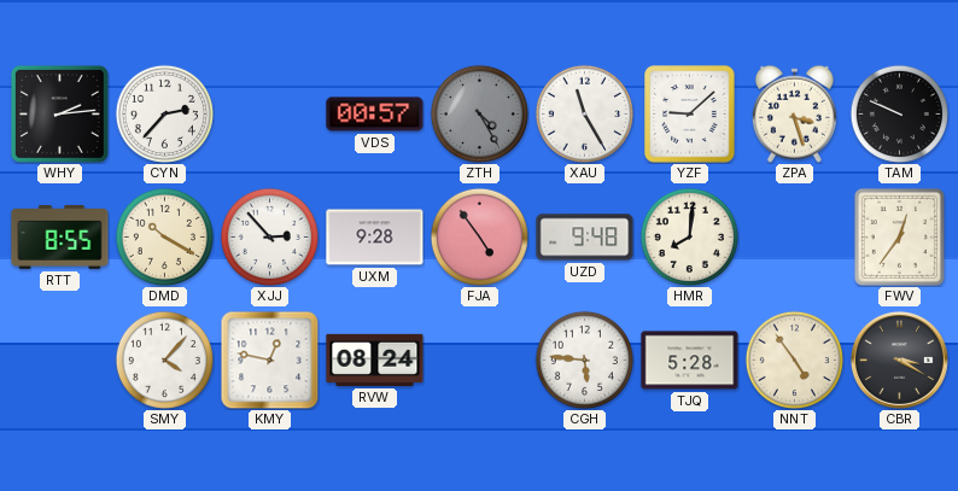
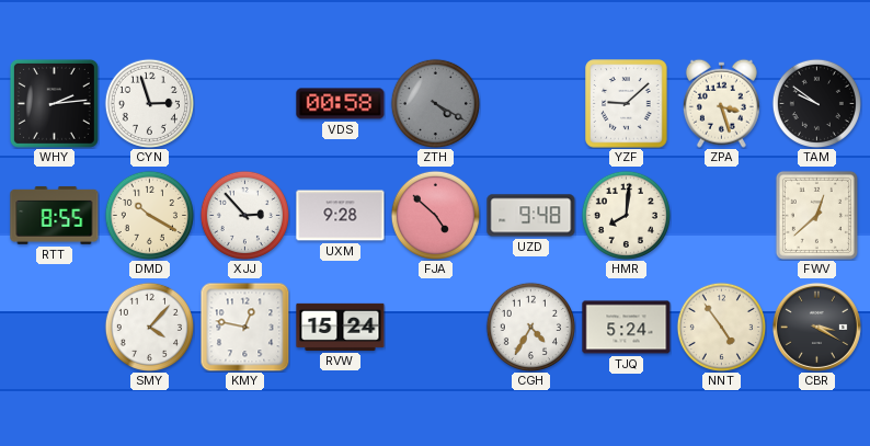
CYN: 2:37 -> 2:57
VDS: 00:57 -> 00:58
ZTH: 4:25 -> 4:20
XAU: 11:25 -> none
TAM: 9:49 -> 9:51
FJA: 4:54 -> 4:52
FWV: 12:36 -> 12:38
RVW: 08:24 -> 15:24
CGH: 5:46 -> 4:35
TJQ: 5:28 -> 5:24
